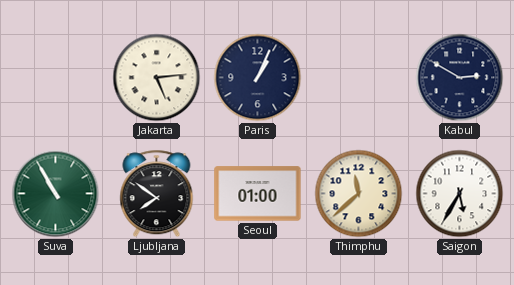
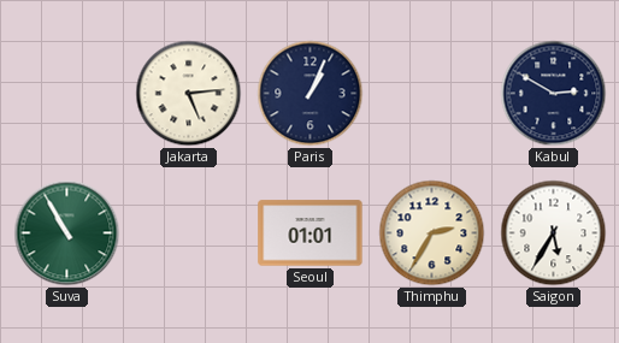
Ljubljana: 7:51 -> none
Seoul: 01:00 -> 01:01
Thimphu: 11:38 -> 2:35
